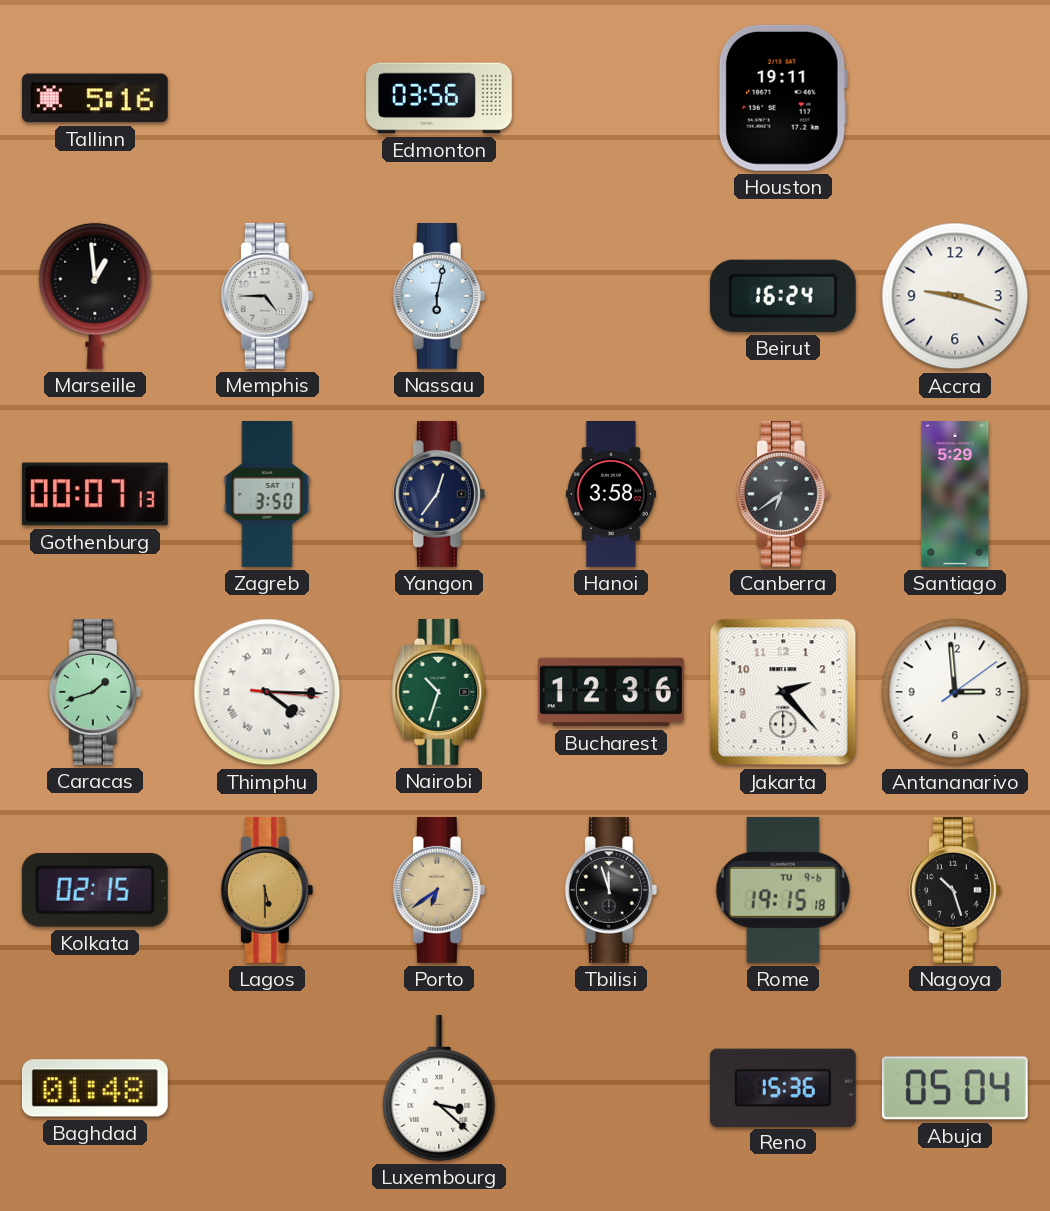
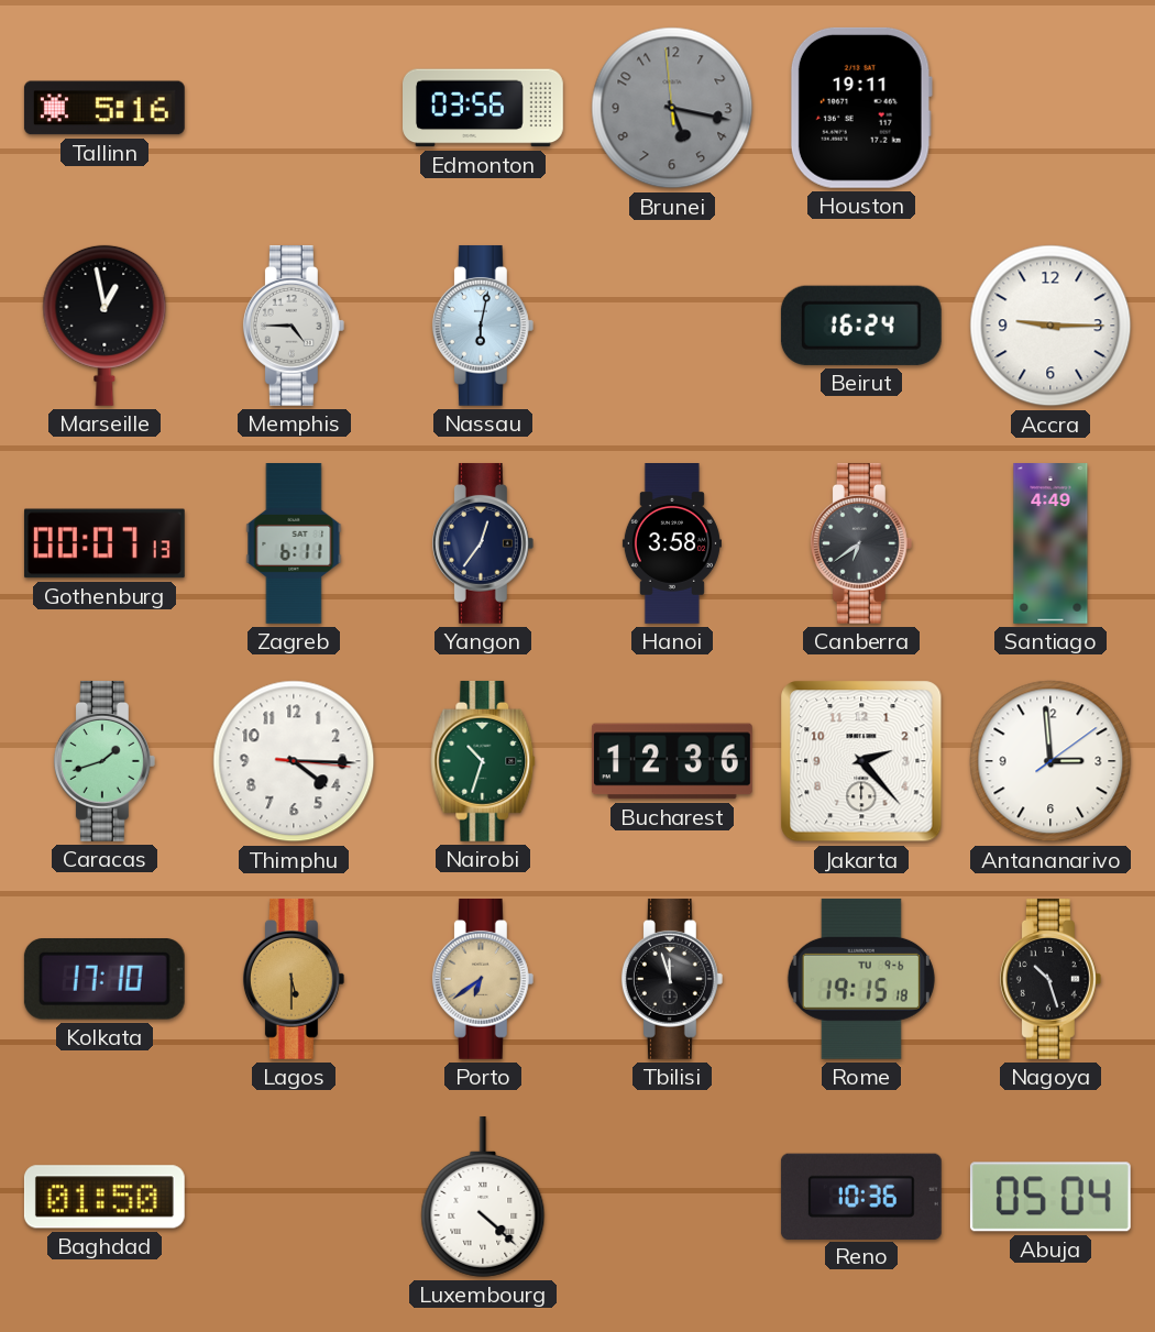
Brunei: none -> 5:16
Marseille: 12:59 -> 12:58
Accra: 9:18 -> 9:15
Zagreb: 3:50 -> 6:11
Santiago: 5:29 -> 4:49
Thimphu numerals: Roman -> Arabic
Kolkata: 02:15 -> 17:10
Baghdad: 01:48 -> 01:50
Luxembourg: 3:22 -> 4:22
Reno: 15:36 -> 10:36
